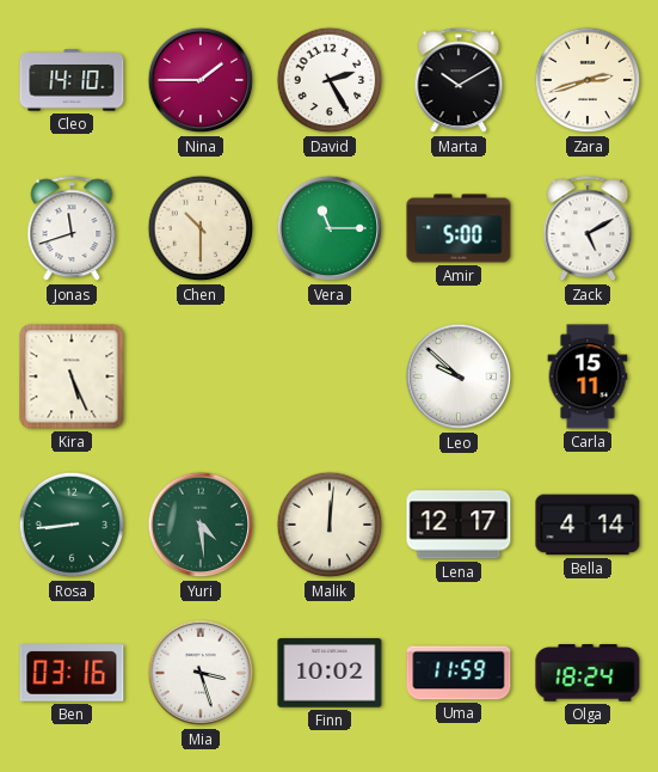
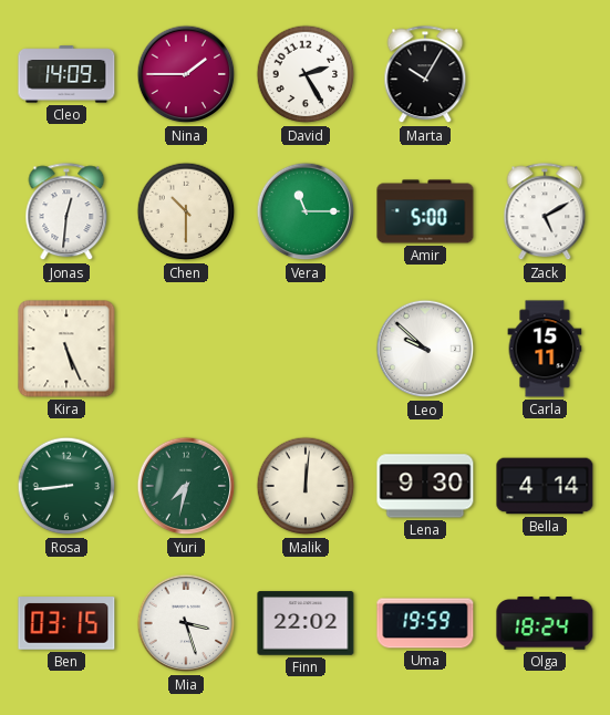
Cleo: 14:10 -> 14:09
Marta: 10:10 -> 10:05
Zara: 2:42 -> none
Jonas: 11:42 -> 12:31
Yuri: 4:29 -> 7:32
Lena: 12:17 -> 9:30
Ben: 03:16 -> 03:15
Finn: 10:02 -> 22:02
Uma: 11:59 -> 19:59
